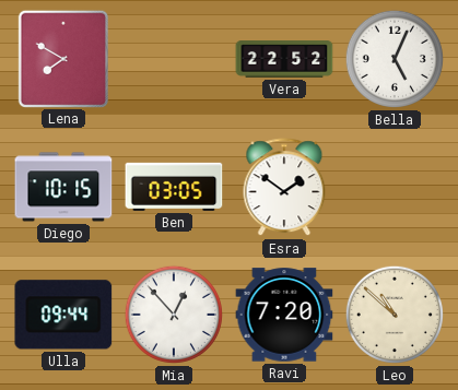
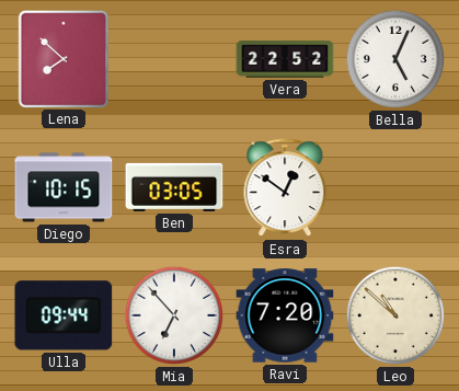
Lena: 7:50 -> 7:52
Esra: 1:51 -> 12:51
Mia: 12:53 -> 6:53
